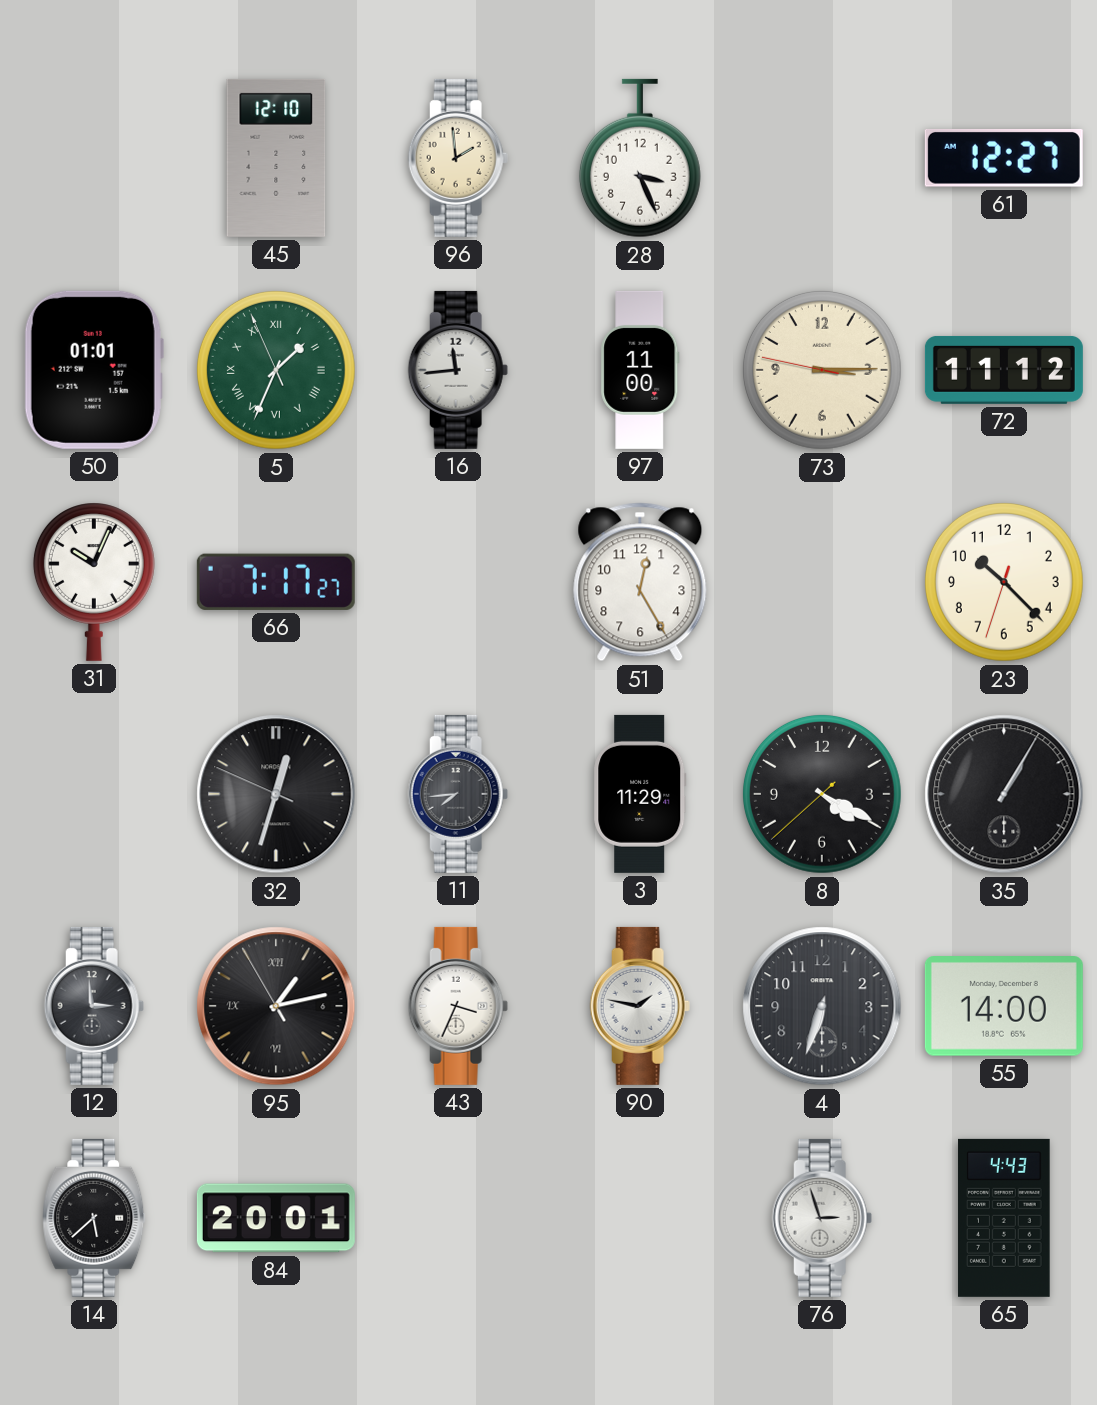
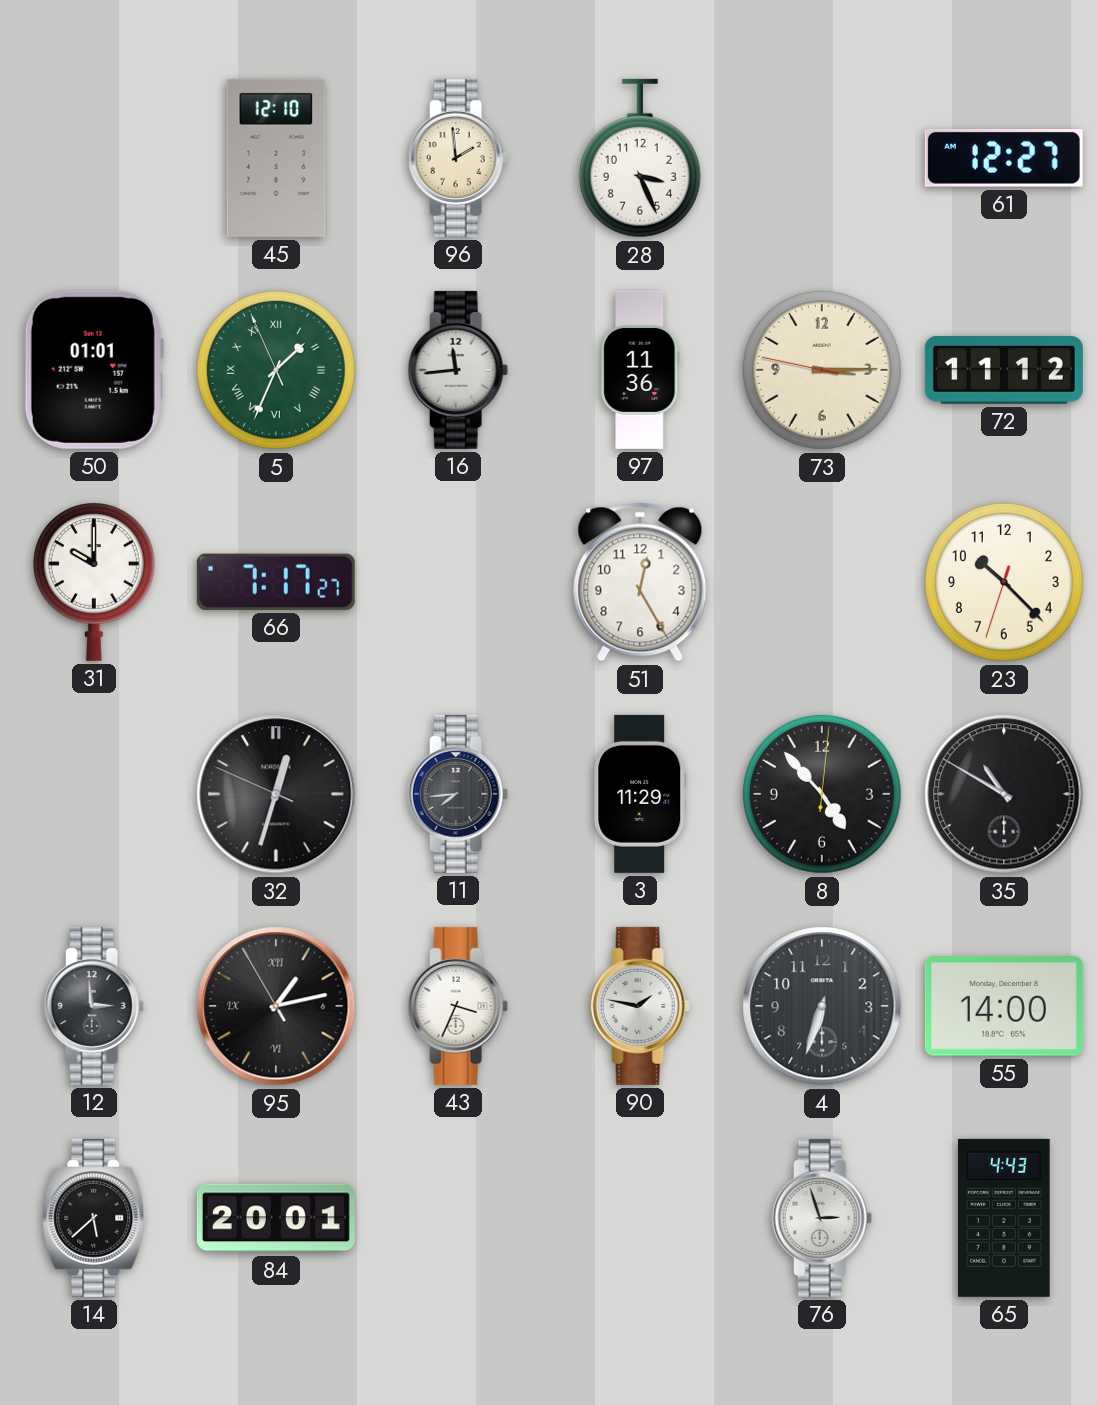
97: 11:00 -> 11:36
31: 10:04 -> 10:00
8: 4:19 -> 4:53
35: 1:05 -> 10:50
